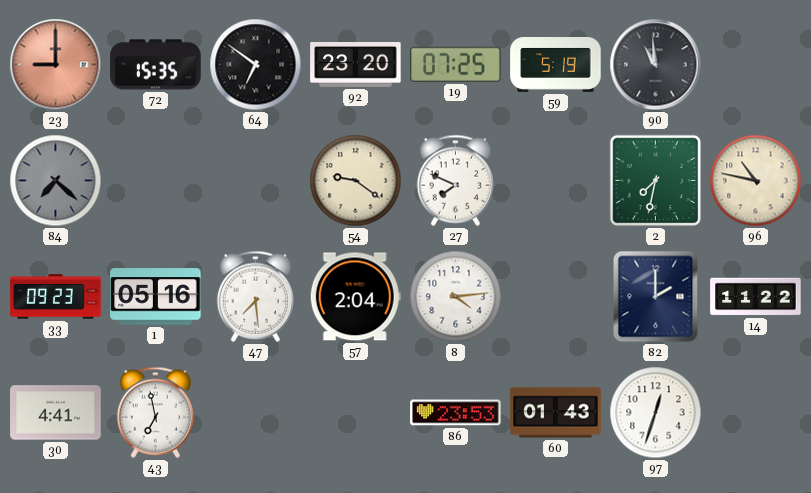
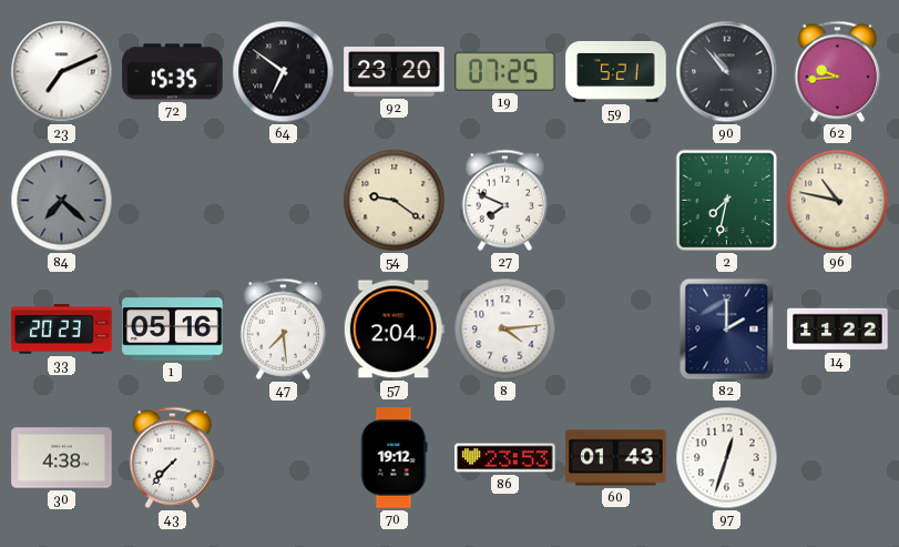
23: 9:00 -> 7:11
23 dial: salmon -> white
59: 5:19 -> 5:21
90: 10:59 -> 10:53
62: none -> 9:44
33: 09:23 -> 20:23
30: 4:41 -> 4:38
43: 6:58 -> 7:37
70: none -> 19:12
